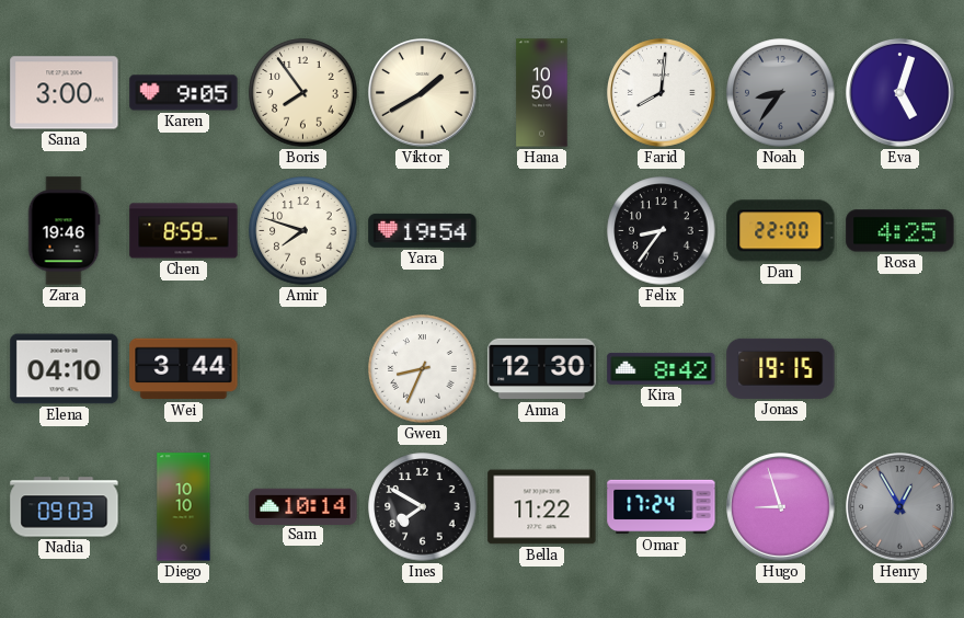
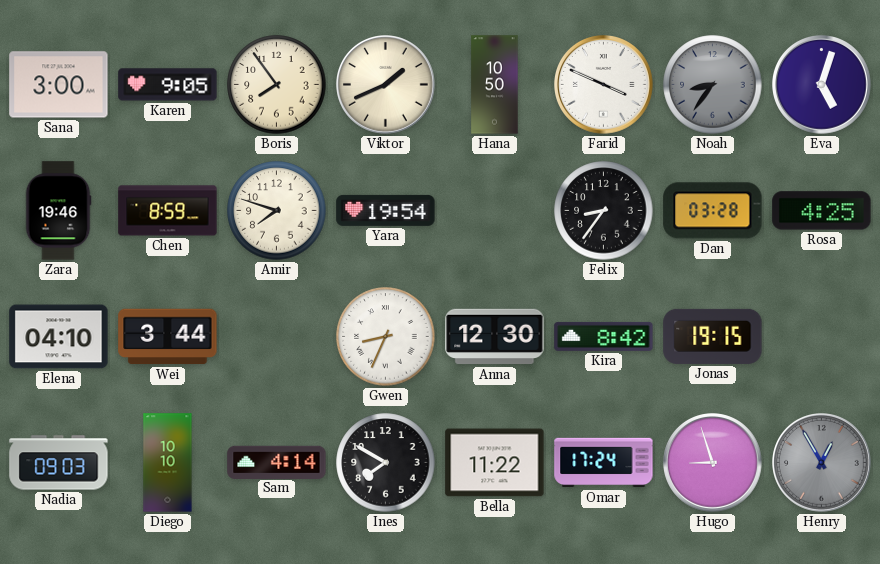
Viktor: 1:40 -> 1:41
Farid: 8:01 -> 3:49
Dan: 22:00 -> 03:28
Sam: 10:14 -> 4:14
